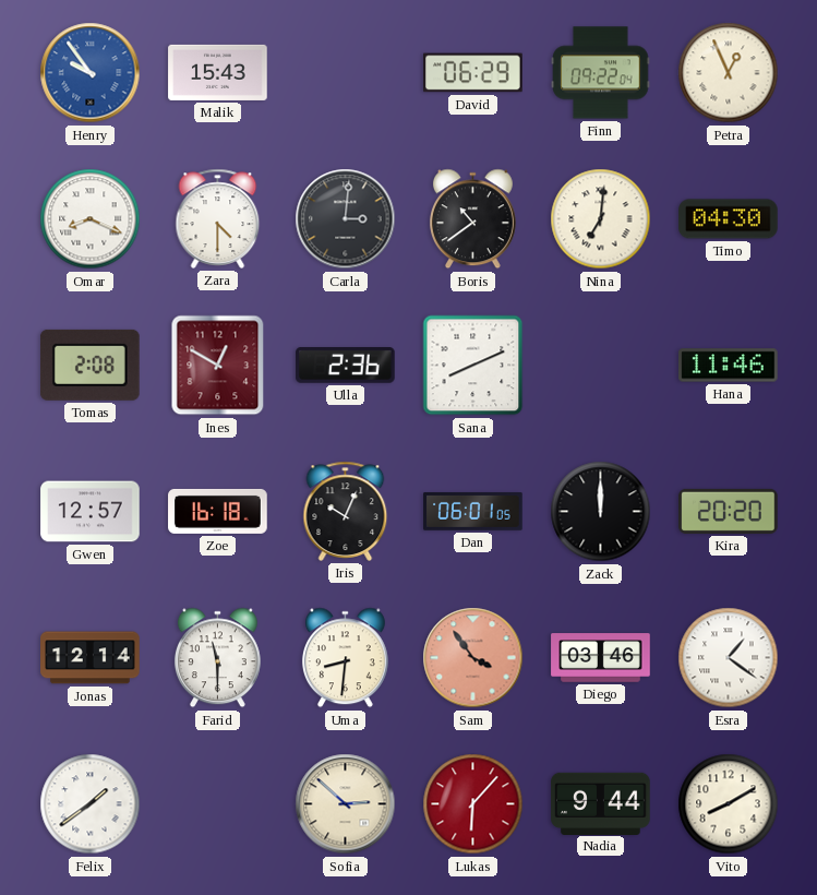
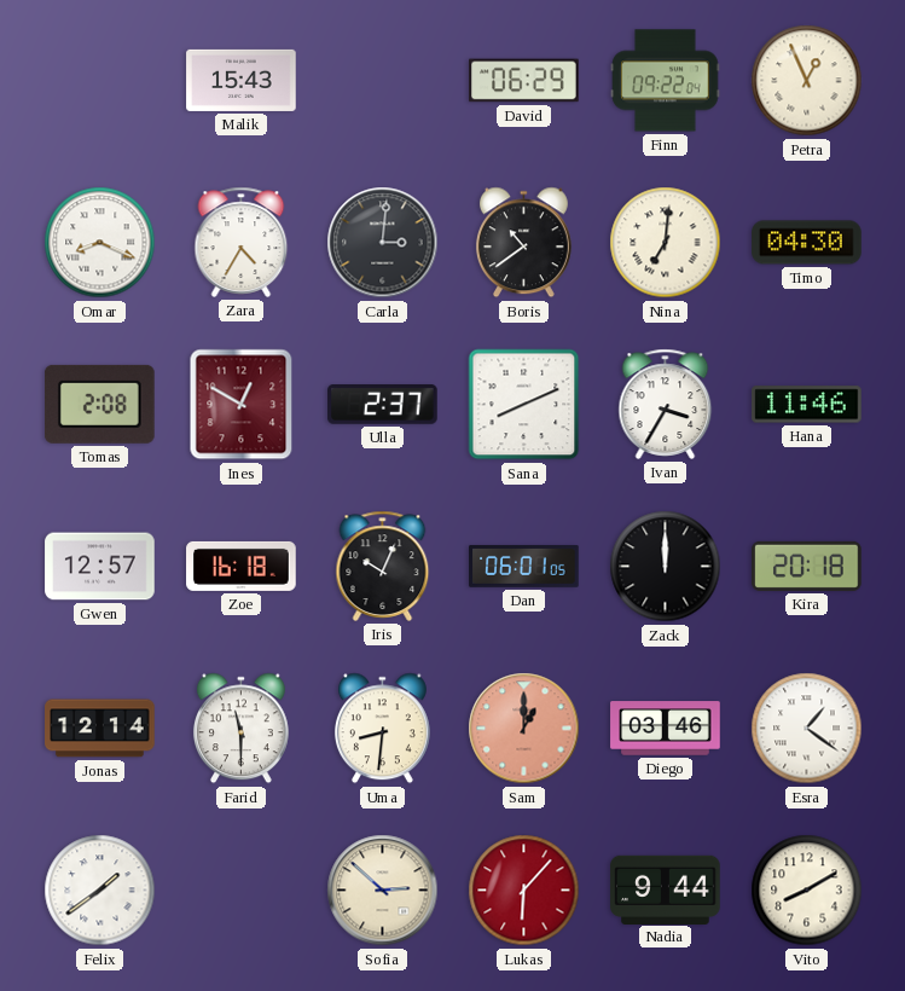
Henry: 9:54 -> none
Zara: 4:30 -> 4:35
Ulla: 2:36 -> 2:37
Ivan: none -> 3:35
Kira: 20:20 -> 20:18
Sam: 3:54 -> 1:00
